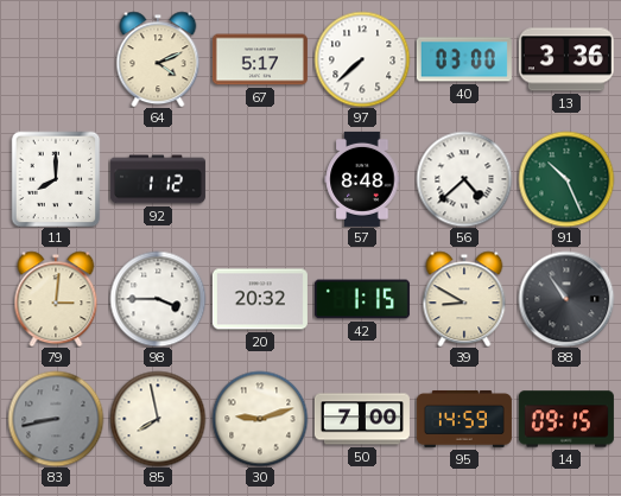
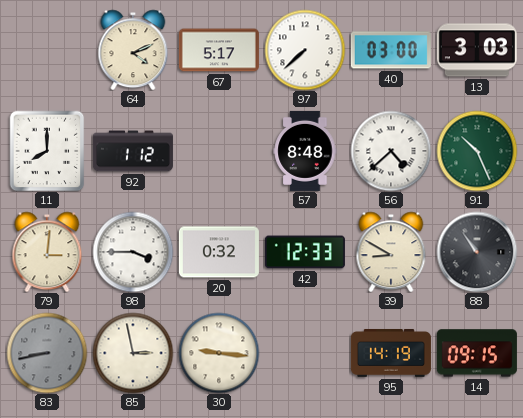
13: 3:36 -> 3:03
20: 20:32 -> 0:32
42: 1:15 -> 12:33
85: 7:58 -> 2:58
30: 9:12 -> 9:16
50: 7:00 -> none
95: 14:59 -> 14:19
